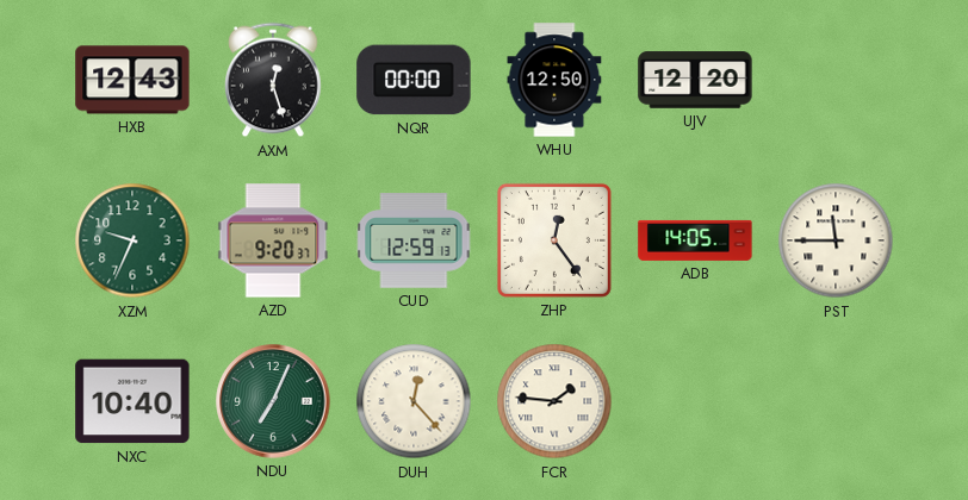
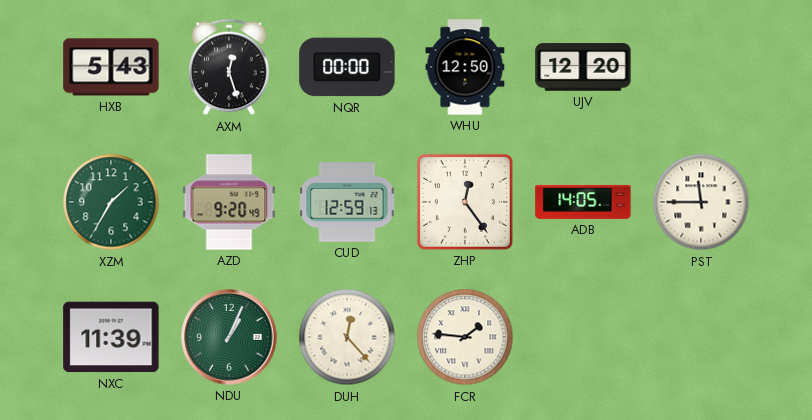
HXB: 12:43 -> 5:43
XZM: 9:34 -> 1:35
AZD: 9:20:37 -> 9:20:49
NXC: 10:40 -> 11:39
NDU: 7:04 -> 1:04
